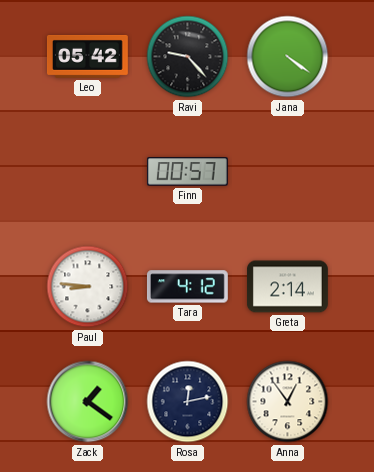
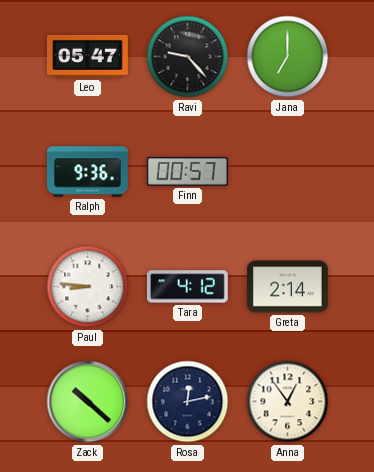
Leo: 05:42 -> 05:47
Jana: 4:21 -> 7:00
Ralph: none -> 9:36
Zack: 1:21 -> 10:22
